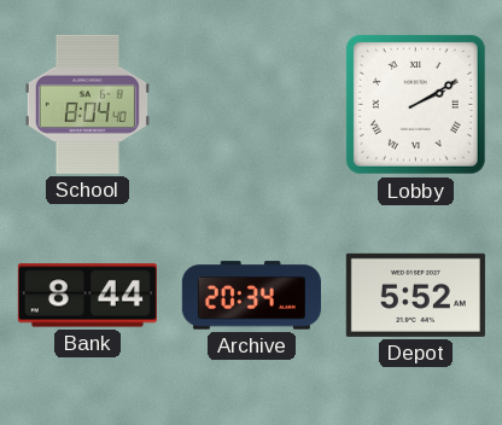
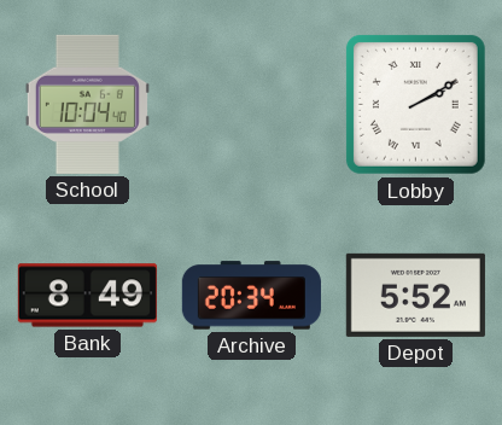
School: 8:04 -> 10:04
Bank: 8:44 -> 8:49
